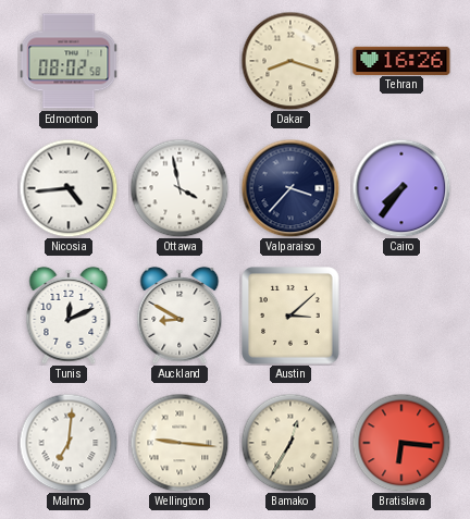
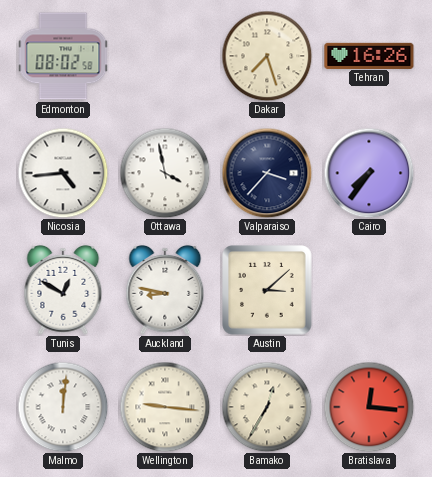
Dakar: 8:18 -> 7:27
Tunis: 12:11 -> 12:50
Auckland: 8:50 -> 8:47
Malmo: 7:01 -> 12:01
Bratislava: 6:16 -> 12:16
